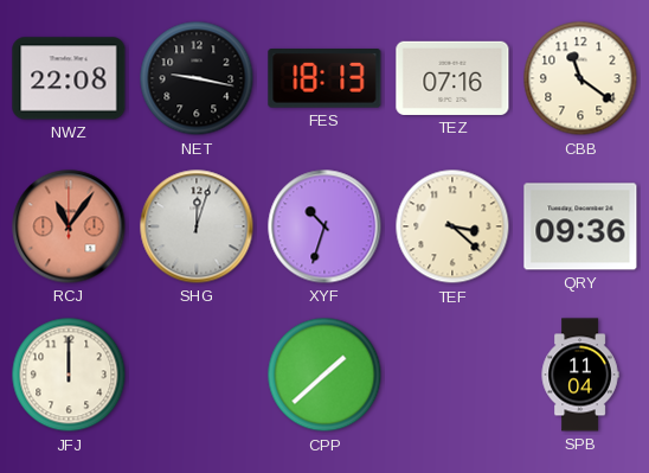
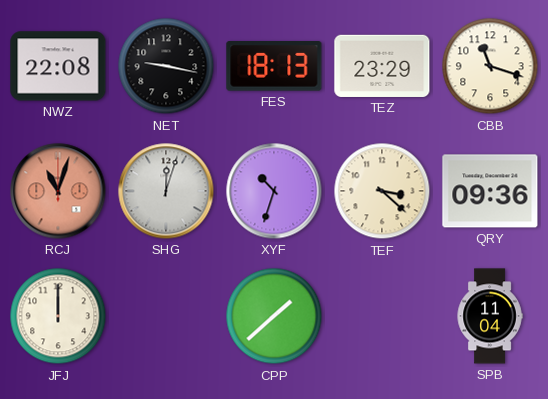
TEZ: 07:16 -> 23:29
CBB: 11:21 -> 11:18
RCJ: 11:06 -> 11:03
